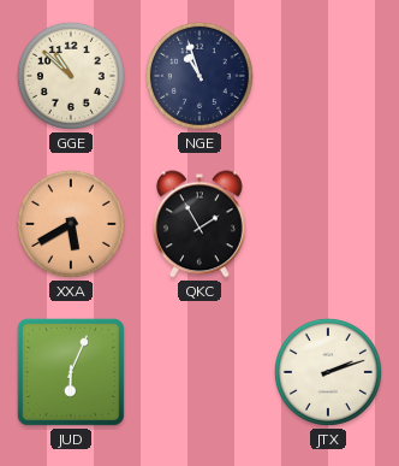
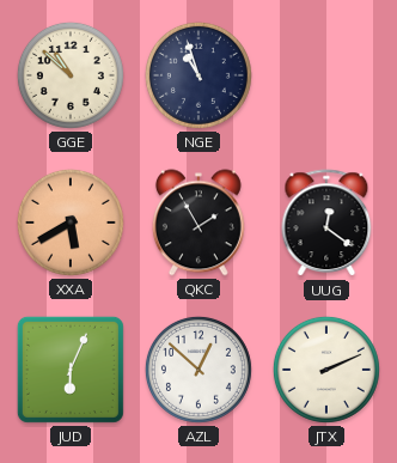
UUG: none -> 12:21
AZL: none -> 12:52
JTX: 2:12 -> 2:11
